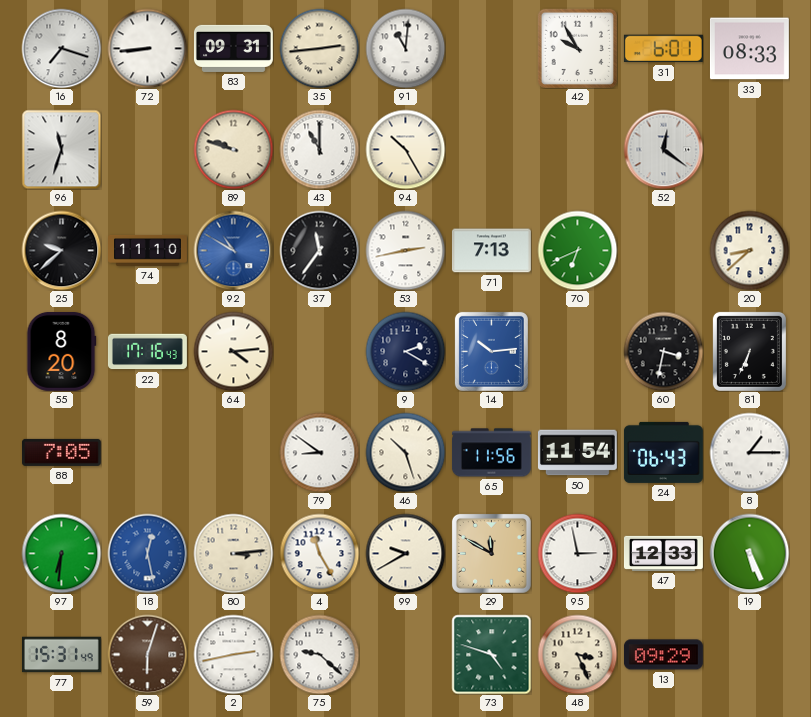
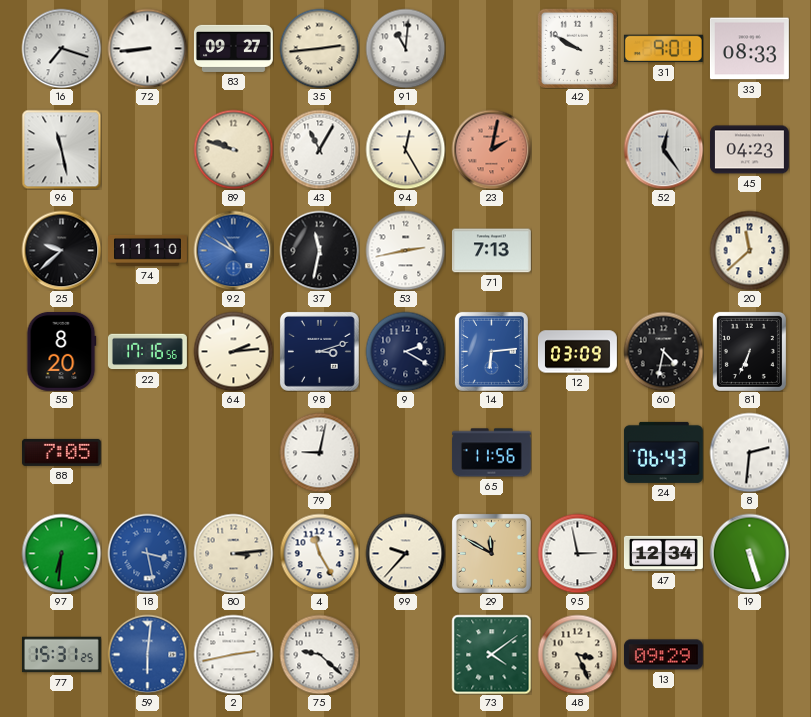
83: 09:31 -> 09:27
42: 9:55 -> 9:50
31: 6:01 -> 9:01
96: 11:33 -> 11:28
43: 11:00 -> 11:05
94: 10:25 -> 12:25
23: none -> 2:02
52: 12:21 -> 12:24
45: none -> 04:23
37: 11:36 -> 11:32
70: 6:41 -> none
20: 8:38 -> 11:38
22: 17:16:43 -> 17:16:56
64: 4:14 -> 2:14
98: none -> 3:12
14: 10:14 -> 6:14
12: none -> 03:09
60: 3:32 -> 4:32
79: 8:51 -> 9:02
46: 10:27 -> none
50: 11:54 -> none
8: 1:15 -> 2:31
18: 12:28 -> 3:28
99: 9:40 -> 9:37
47: 12:33 -> 12:34
19: 5:26 -> 5:27
77: 15:31:49 -> 15:31:25
59: 6:03 -> 6:01
59 dial: brown -> blue
73: 4:48 -> 4:09
